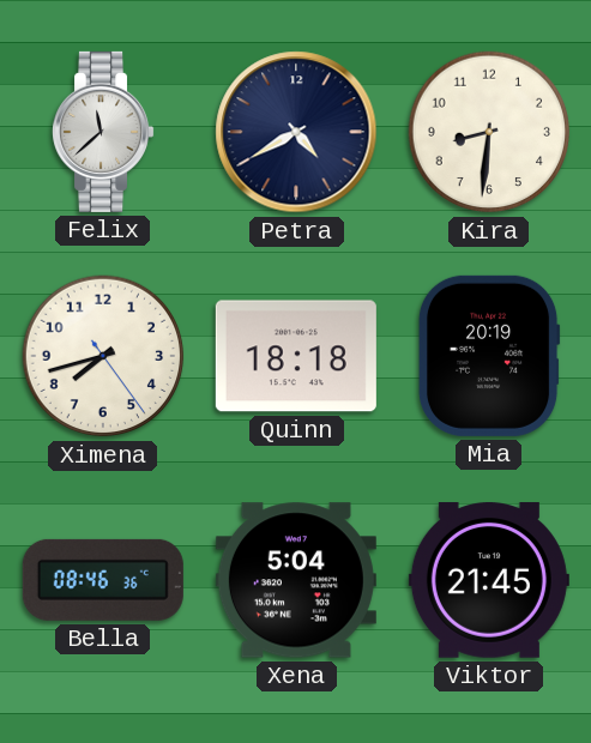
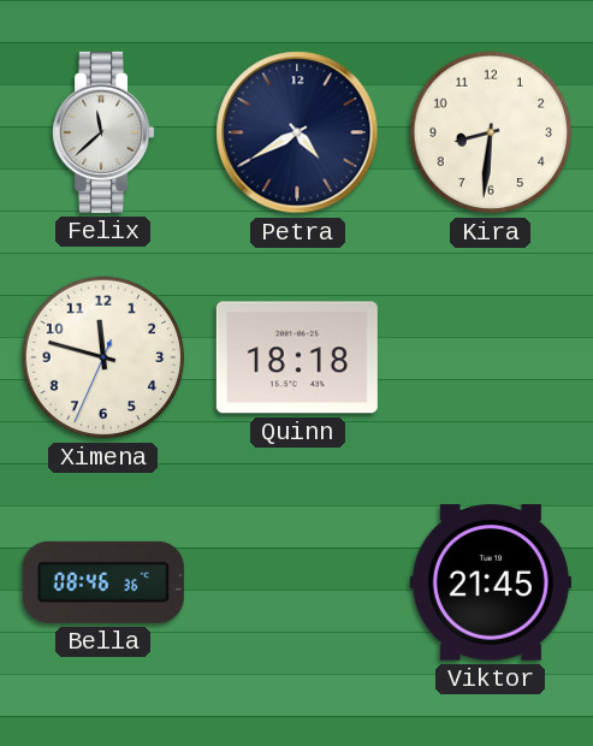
Ximena: 7:42 -> 11:47
Mia: 20:19 -> none
Xena: 5:04 -> none
